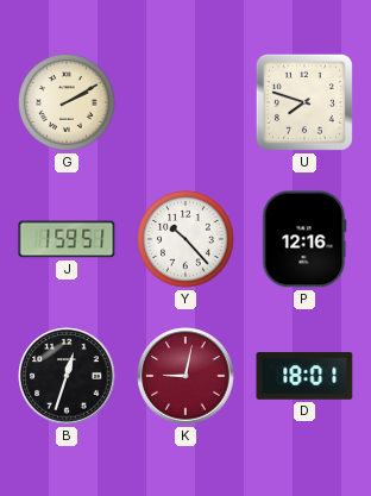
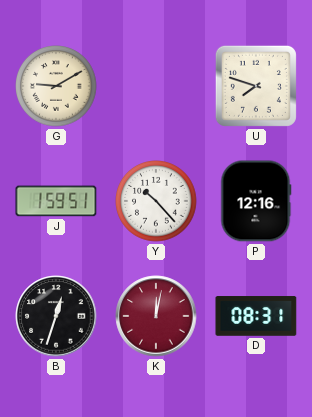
G: 2:10 -> 9:10
K: 9:02 -> 12:02
D: 18:01 -> 08:31
